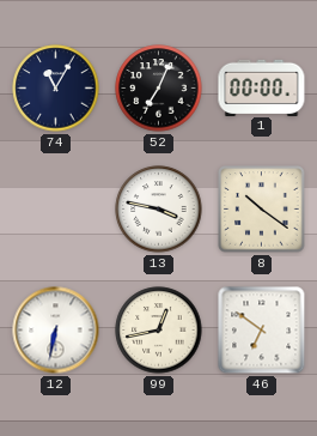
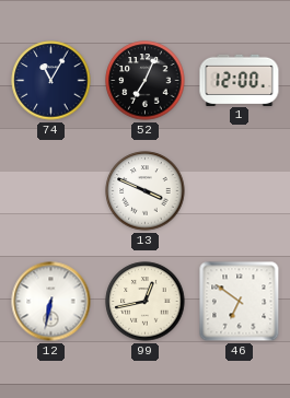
1: 00:00 -> 12:00
13: 3:47 -> 3:49
8: 10:21 -> none
